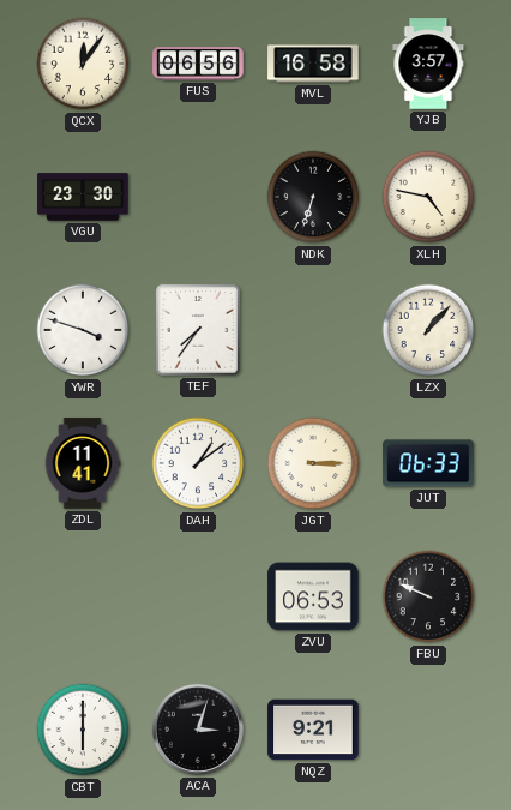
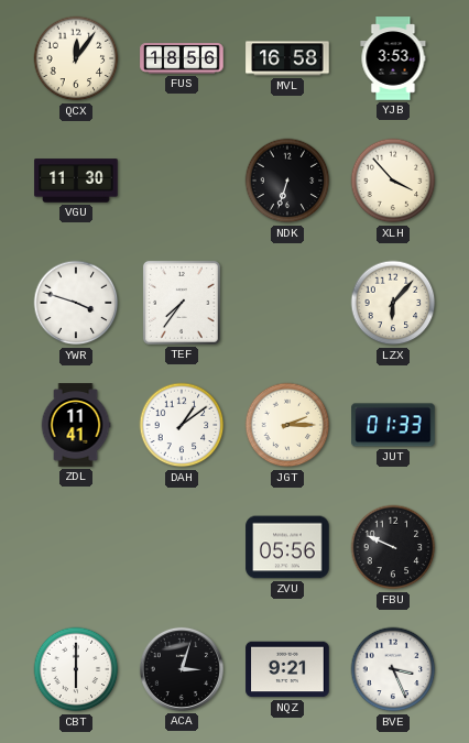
FUS: 06:56 -> 18:56
YJB: 3:57 -> 3:53
VGU: 23:30 -> 11:30
XLH: 4:47 -> 3:53
LZX: 1:07 -> 6:07
JGT: 3:15 -> 2:15
JUT: 06:33 -> 01:33
ZVU: 06:53 -> 05:56
BVE: none -> 3:26
